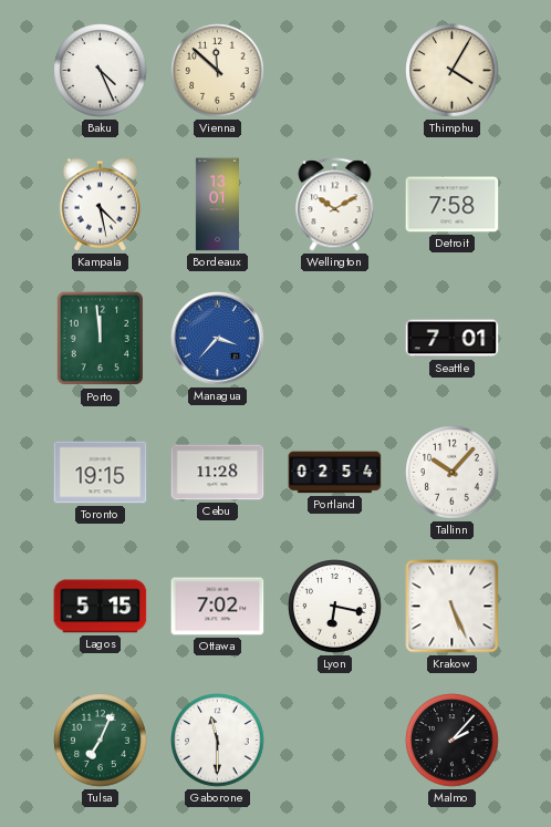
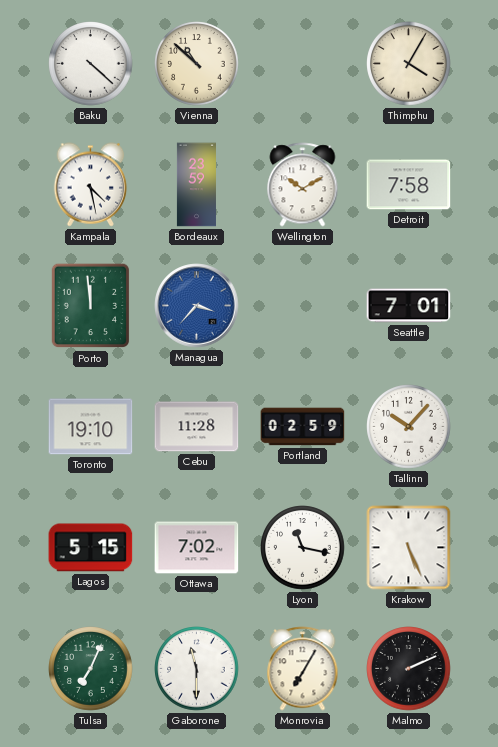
Baku: 4:26 -> 4:22
Vienna: 11:52 -> 10:52
Bordeaux: 13:01 -> 23:59
Toronto: 19:15 -> 19:10
Portland: 02:54 -> 02:59
Lyon: 6:17 -> 11:17
Monrovia: none -> 7:05
Malmo: 2:07 -> 2:11
